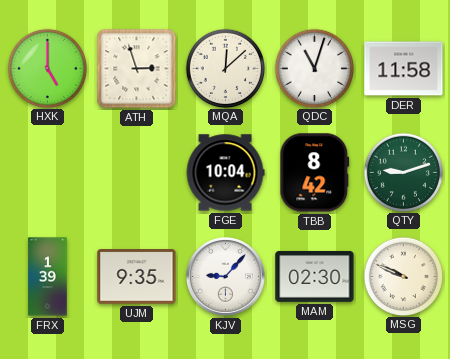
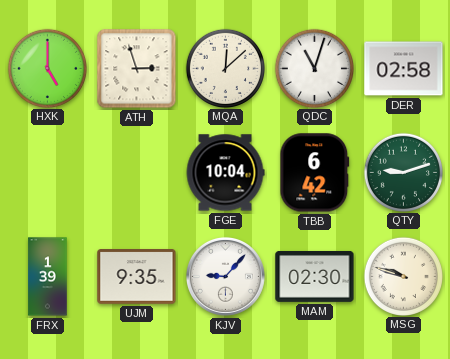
DER: 11:58 -> 02:58
TBB: 8:42 -> 6:42
MSG: 9:49 -> 9:48
